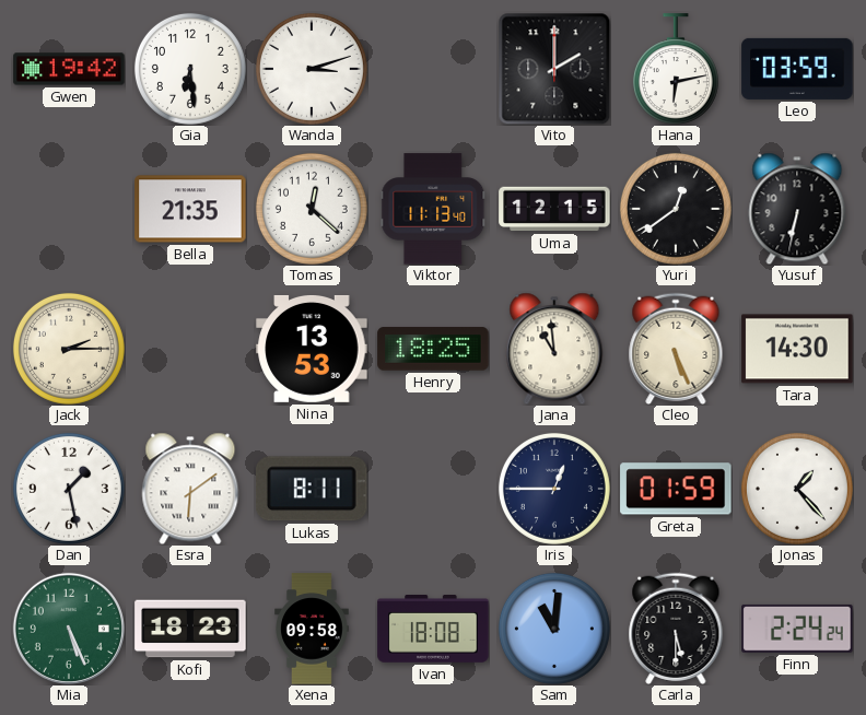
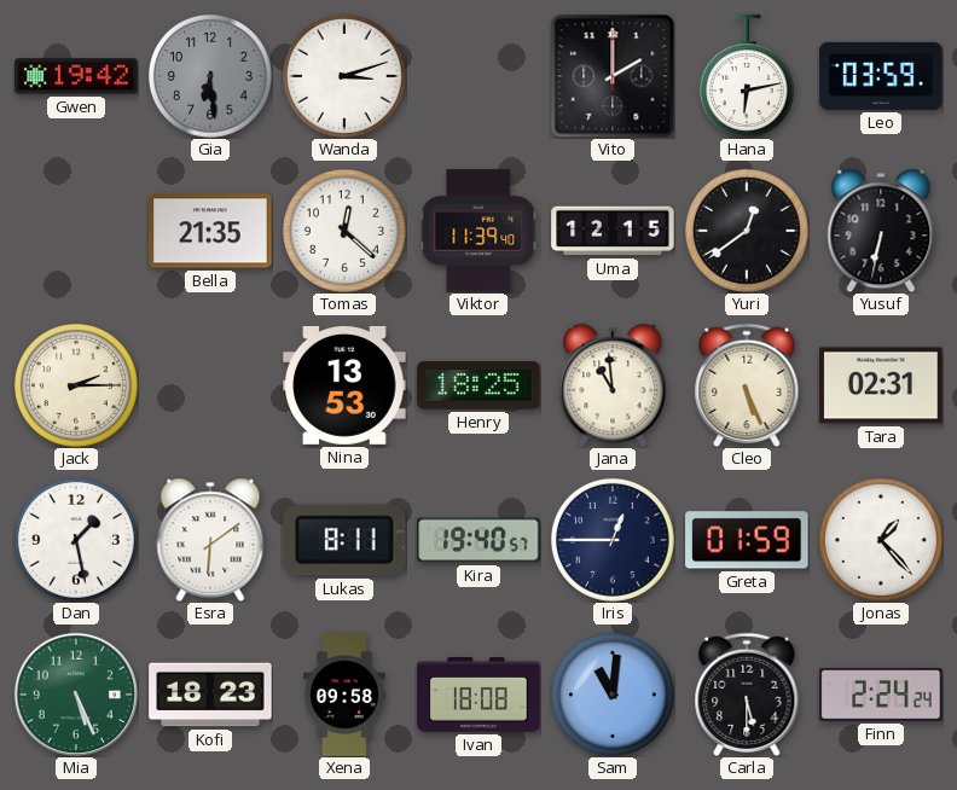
Gia dial: white -> grey
Viktor: 11:13 -> 11:39
Tara: 14:30 -> 02:31
Kira: none -> 19:40
